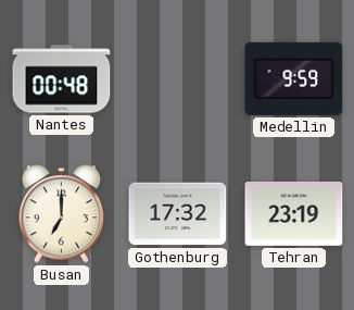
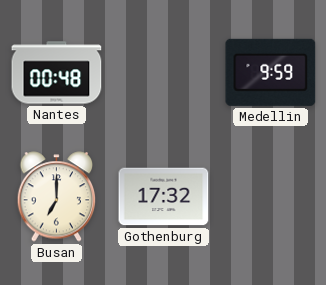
Tehran: 23:19 -> none
